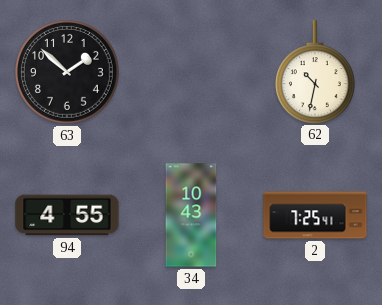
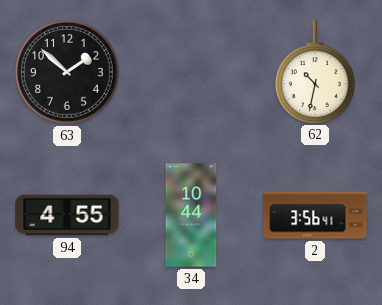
34: 10:43 -> 10:44
2: 7:25 -> 3:56
